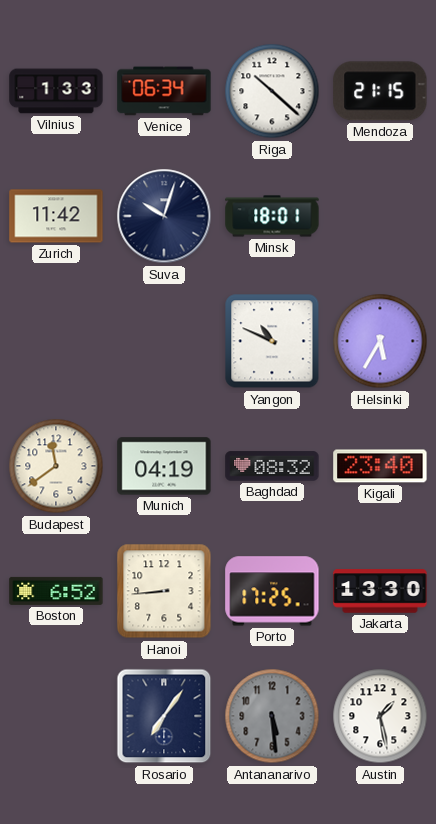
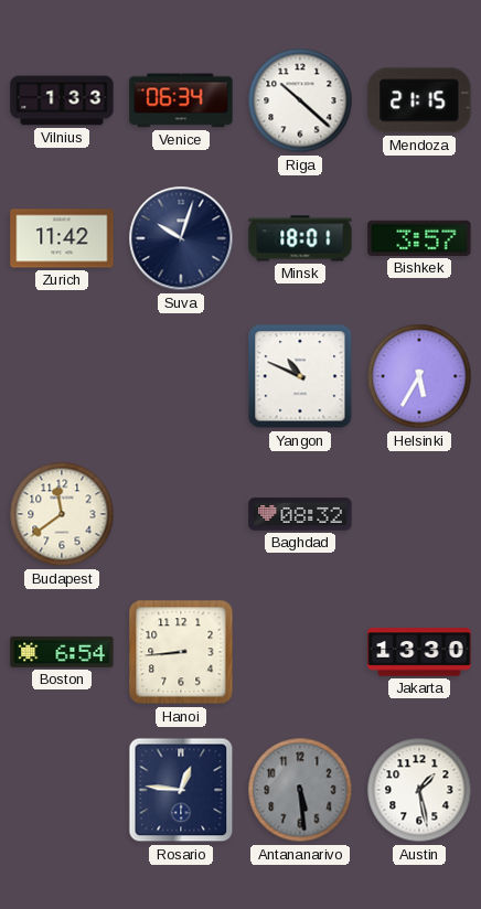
Bishkek: none -> 3:57
Munich: 04:19 -> none
Kigali: 23:40 -> none
Boston: 6:52 -> 6:54
Porto: 17:25 -> none
Rosario: 7:06 -> 12:46
